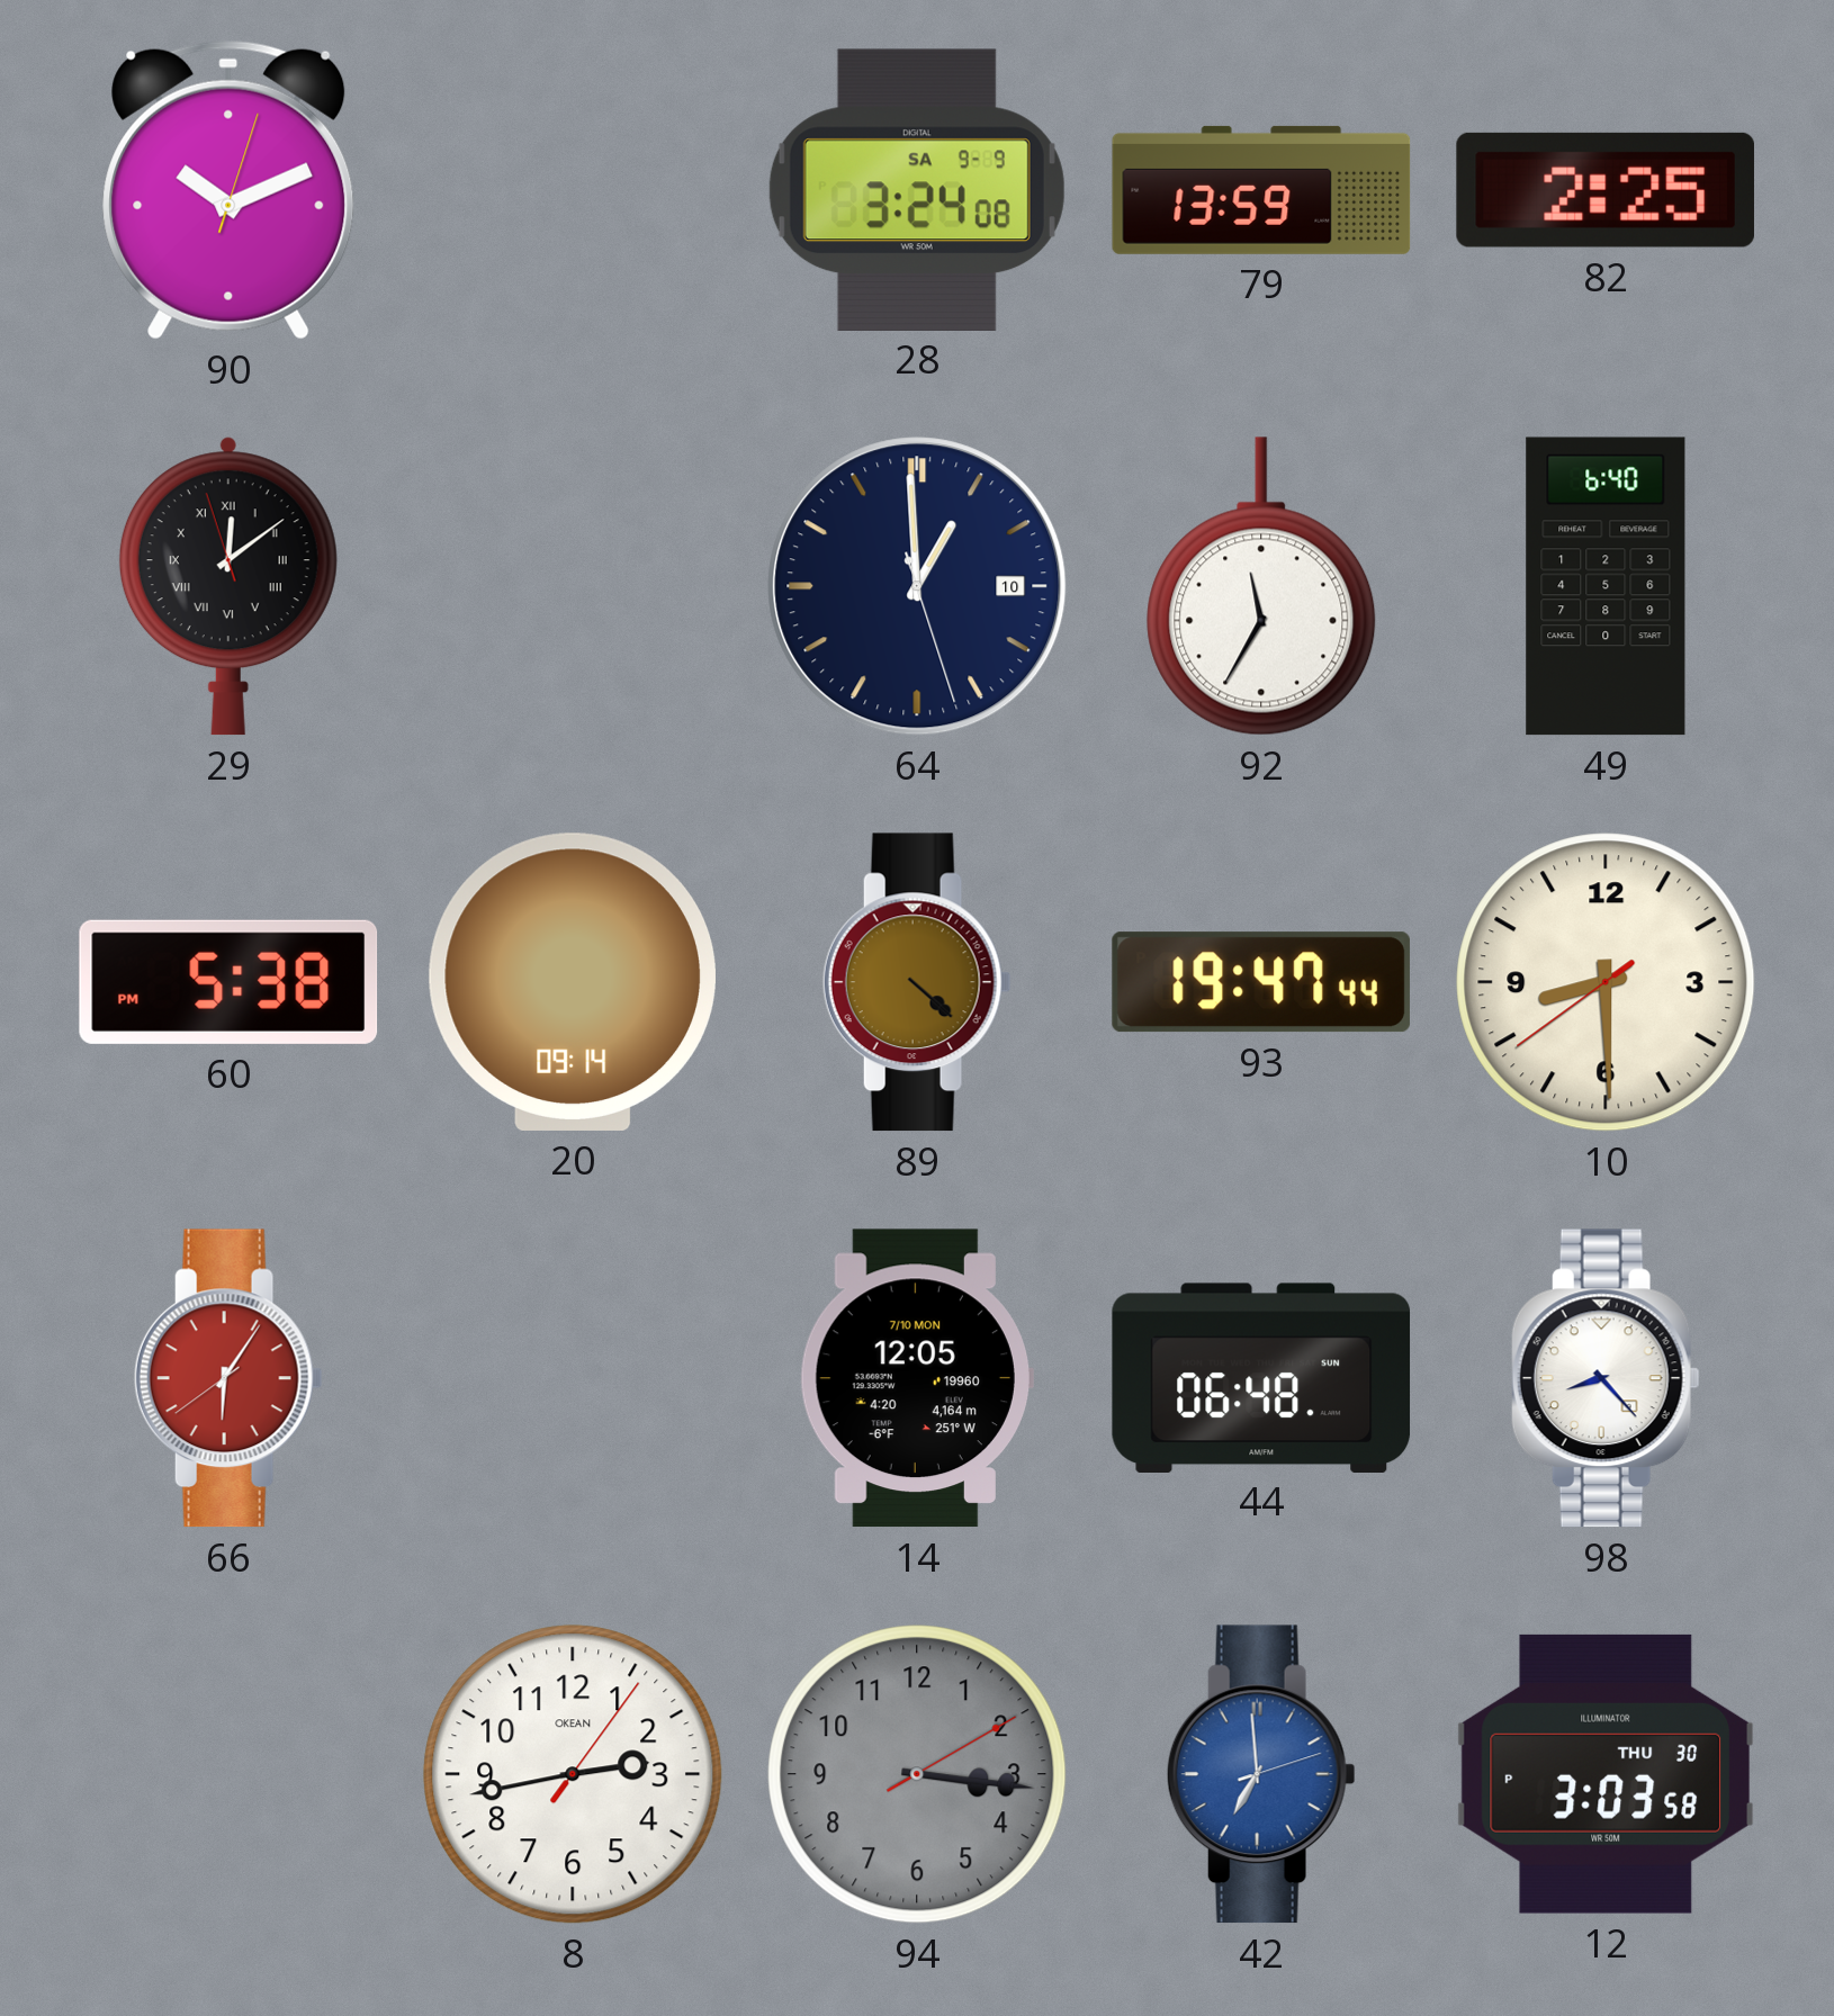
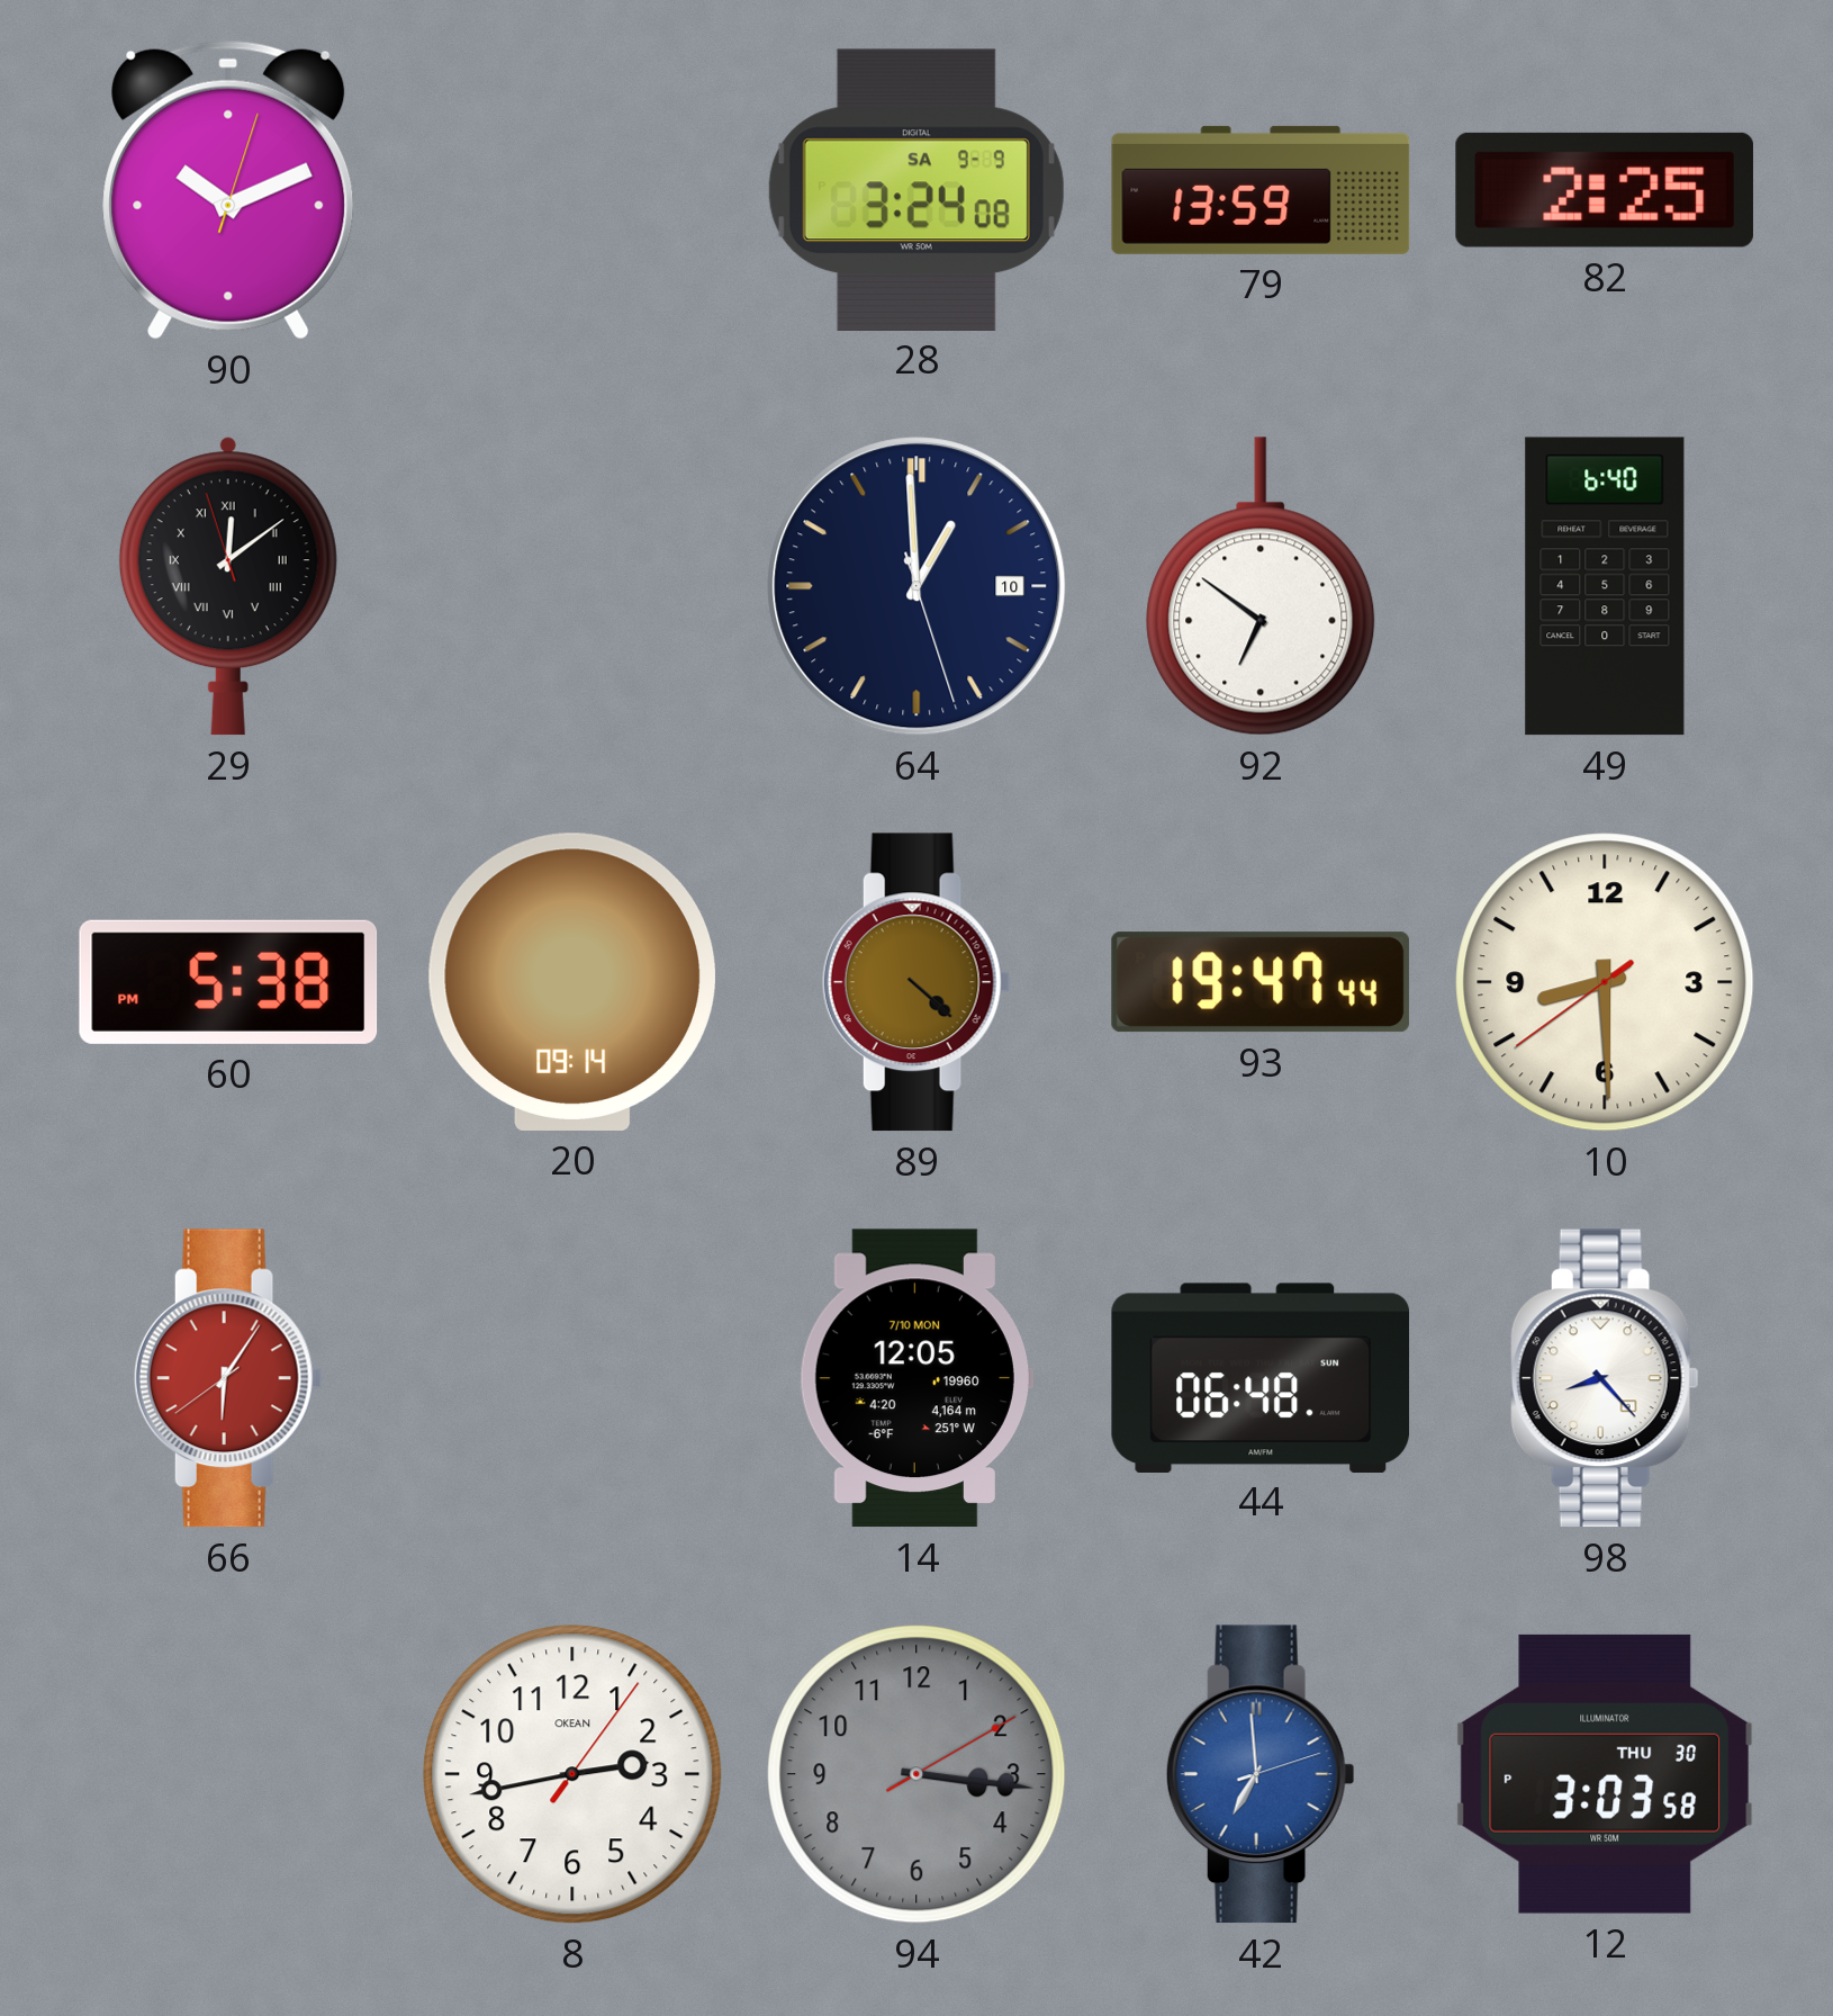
92: 11:35 -> 6:51
